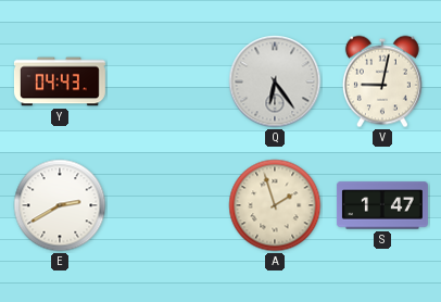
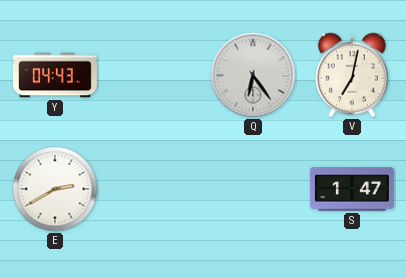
V: 9:02 -> 7:02
A: 1:57 -> none
